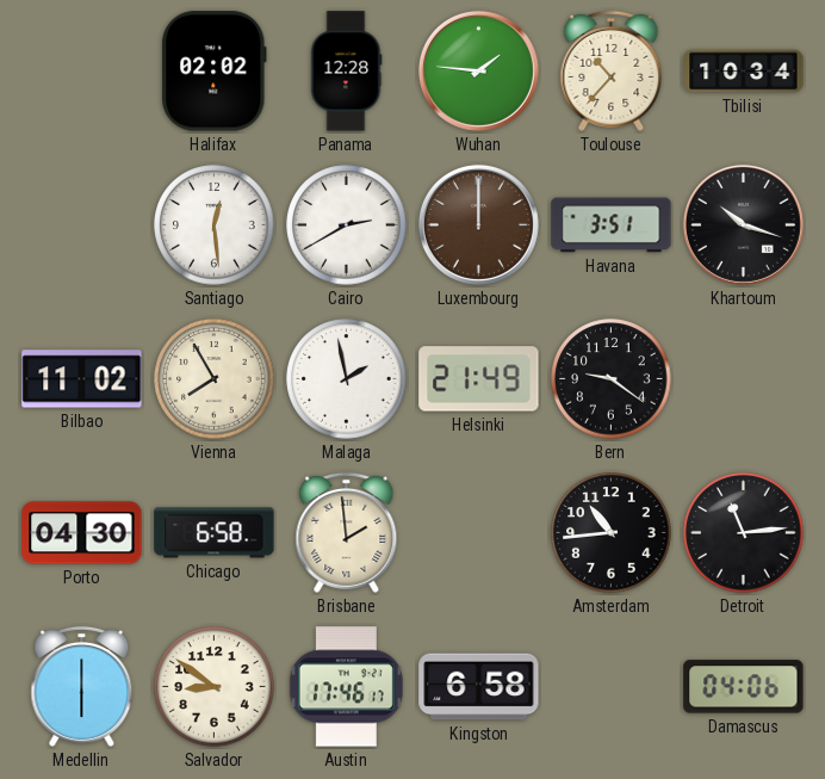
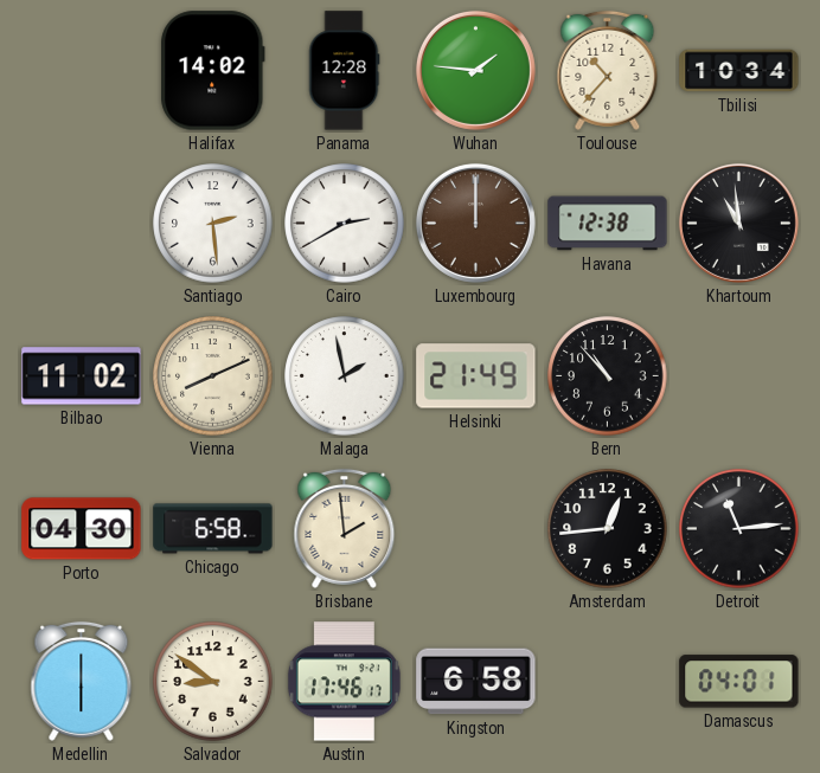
Halifax: 02:02 -> 14:02
Santiago: 12:29 -> 2:29
Havana: 3:51 -> 12:38
Khartoum: 10:18 -> 10:59
Vienna: 7:55 -> 8:11
Bern: 9:21 -> 10:53
Amsterdam: 10:44 -> 12:44
Damascus: 04:06 -> 04:01
